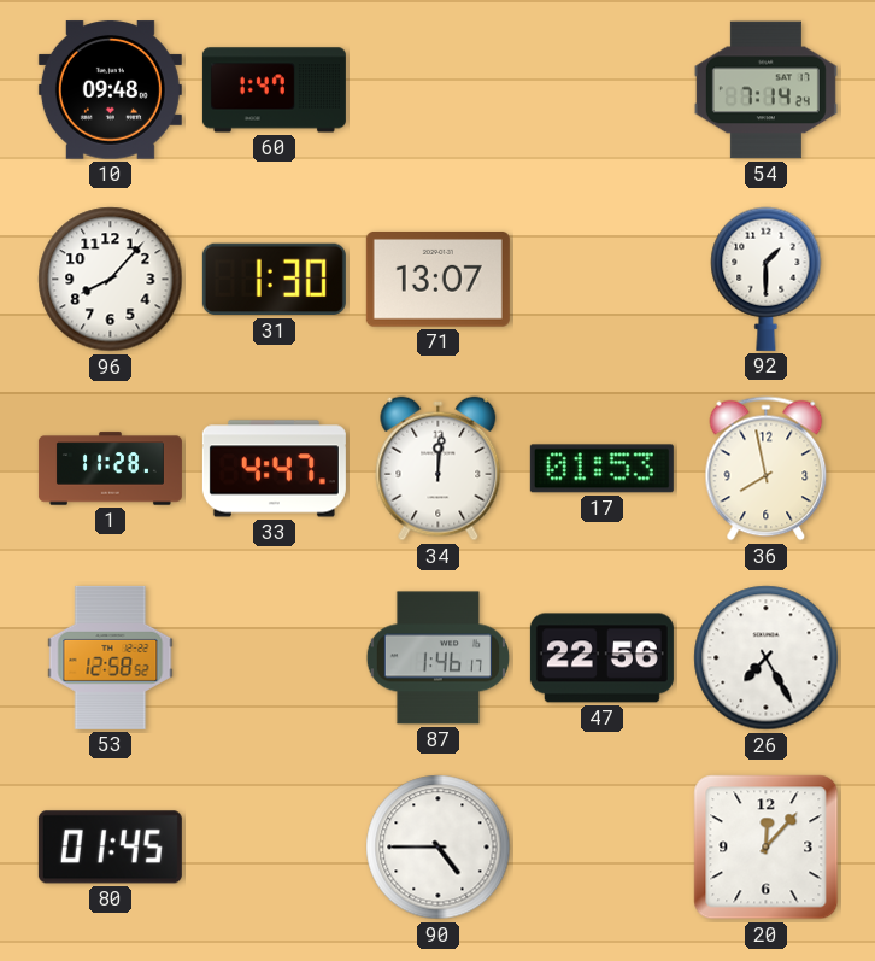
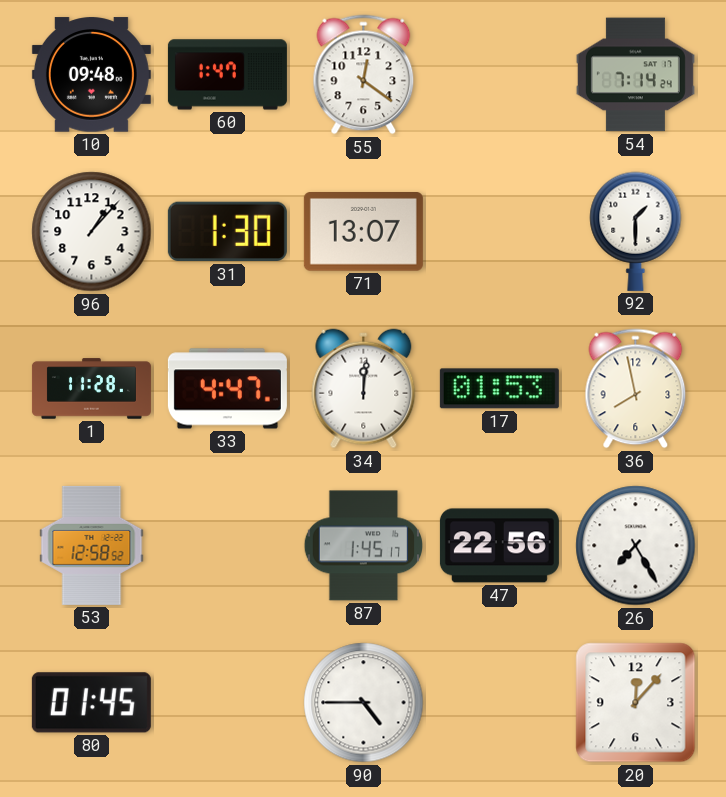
55: none -> 12:21
96: 8:07 -> 1:07
87: 1:46 -> 1:45
